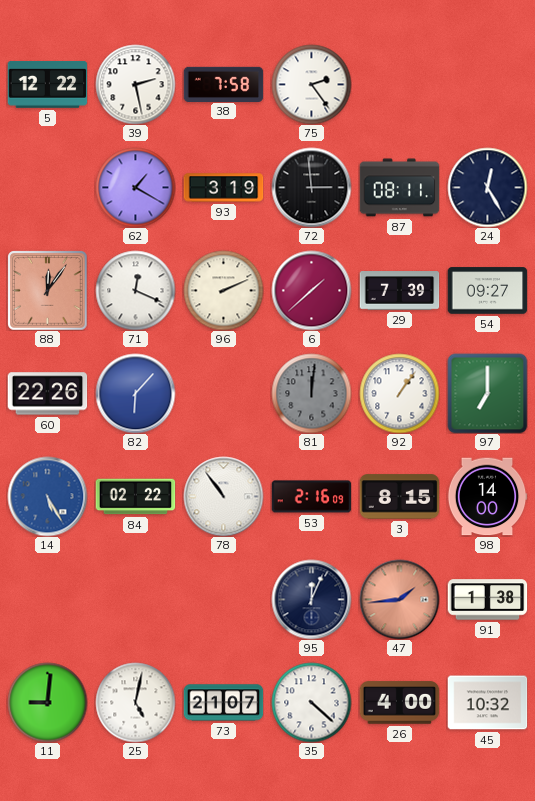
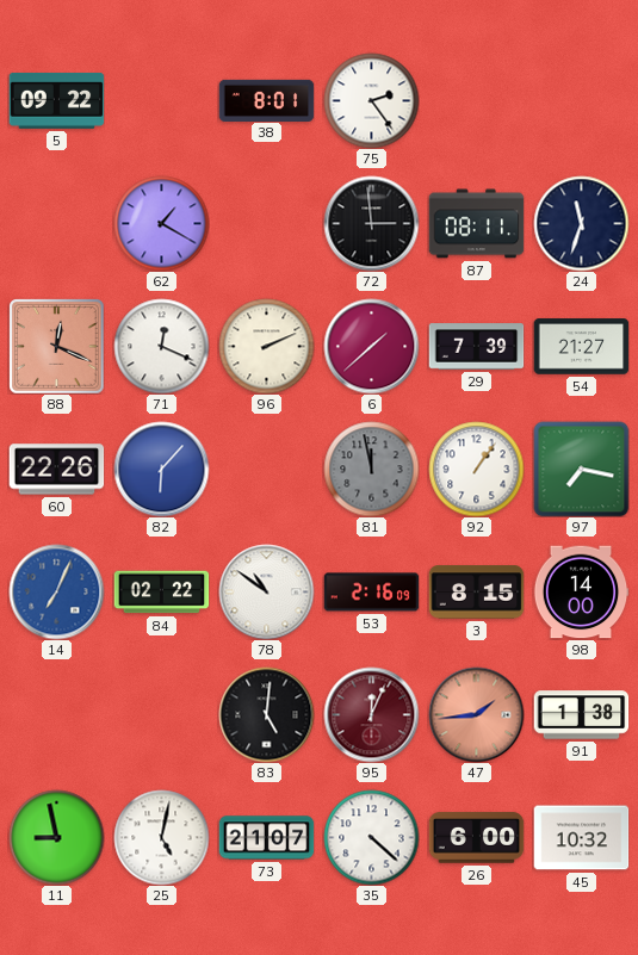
5: 12:22 -> 09:22
39: 2:28 -> none
38: 7:58 -> 8:01
93: 3:19 -> none
24: 12:25 -> 11:33
88: 12:06 -> 12:19
54: 09:27 -> 21:27
81: 12:01 -> 11:58
97: 7:00 -> 7:17
14: 5:25 -> 7:04
78: 10:54 -> 10:51
83: none -> 5:01
95 dial: navy -> burgundy
11: 9:01 -> 8:58
26: 4:00 -> 6:00
